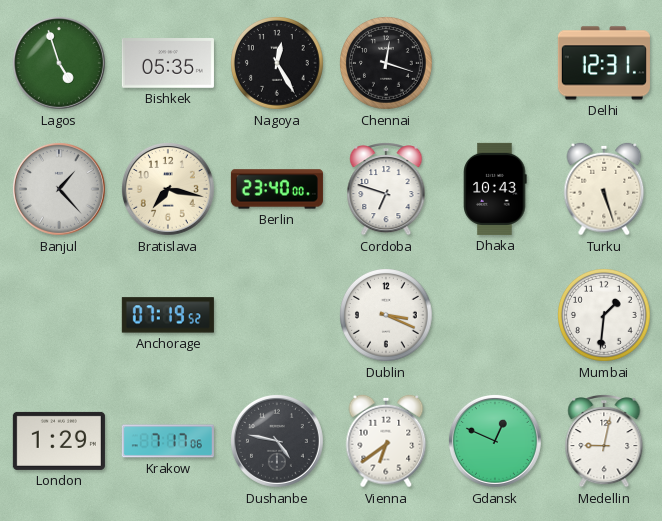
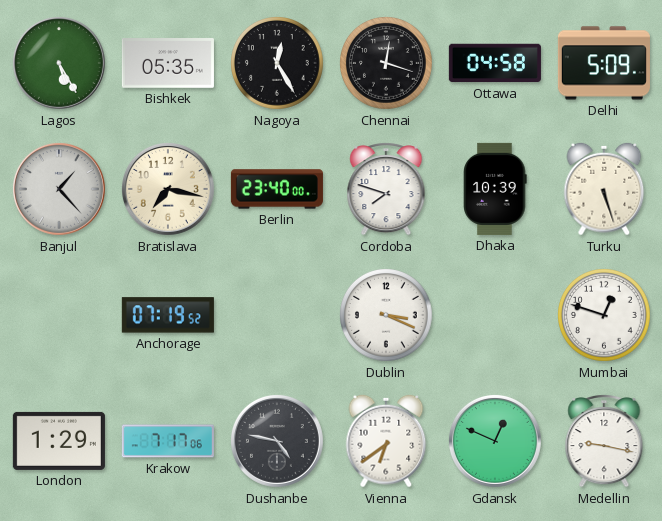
Lagos: 4:57 -> 5:25
Ottawa: none -> 04:58
Delhi: 12:31 -> 5:09
Cordoba: 6:48 -> 7:48
Dhaka: 10:43 -> 10:39
Mumbai: 1:31 -> 12:48
Medellin: 9:02 -> 9:17
